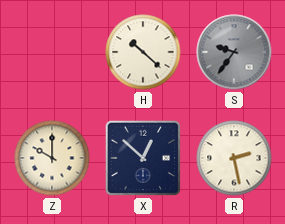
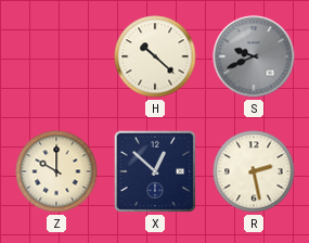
S: 9:36 -> 9:41
